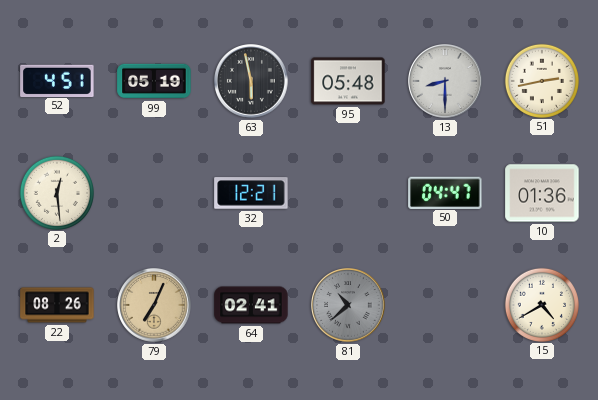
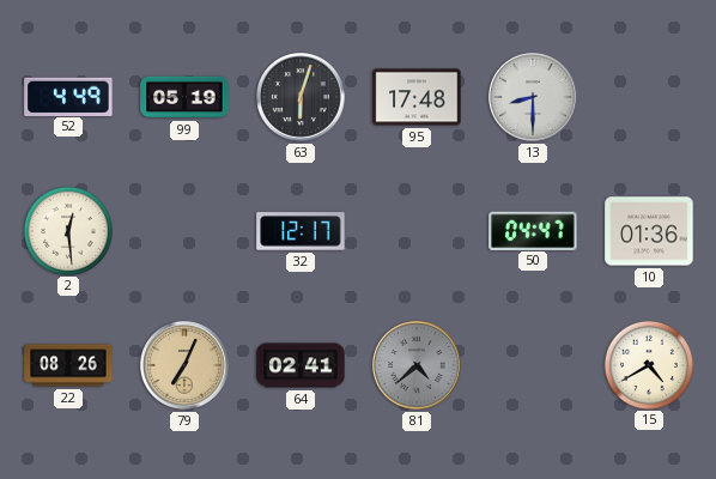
52: 4:51 -> 4:49
63: 5:58 -> 6:03
95: 05:48 -> 17:48
51: 2:43 -> none
32: 12:21 -> 12:17
81: 10:38 -> 4:38
